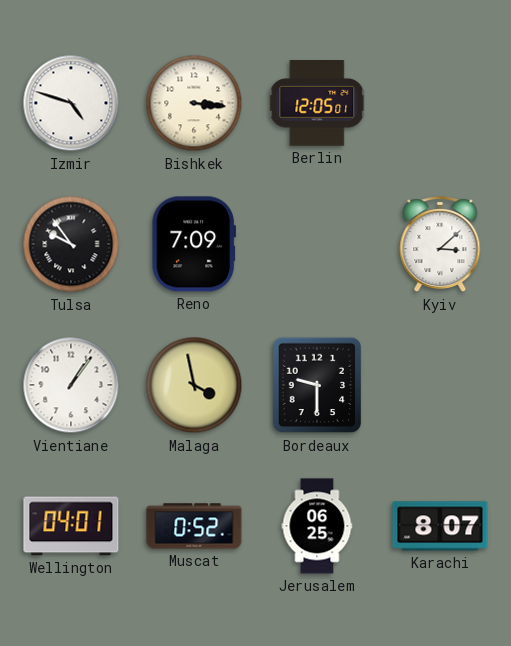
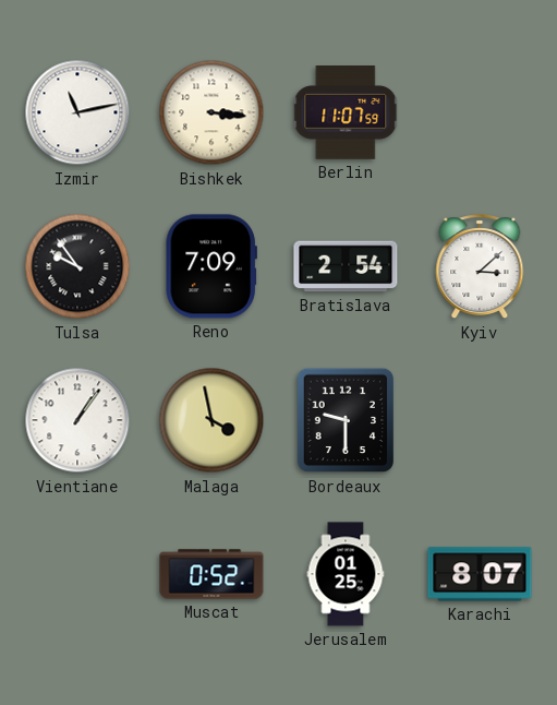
Izmir: 4:48 -> 11:13
Berlin: 12:05 -> 11:07
Bratislava: none -> 2:54
Wellington: 04:01 -> none
Jerusalem: 06:25 -> 01:25
